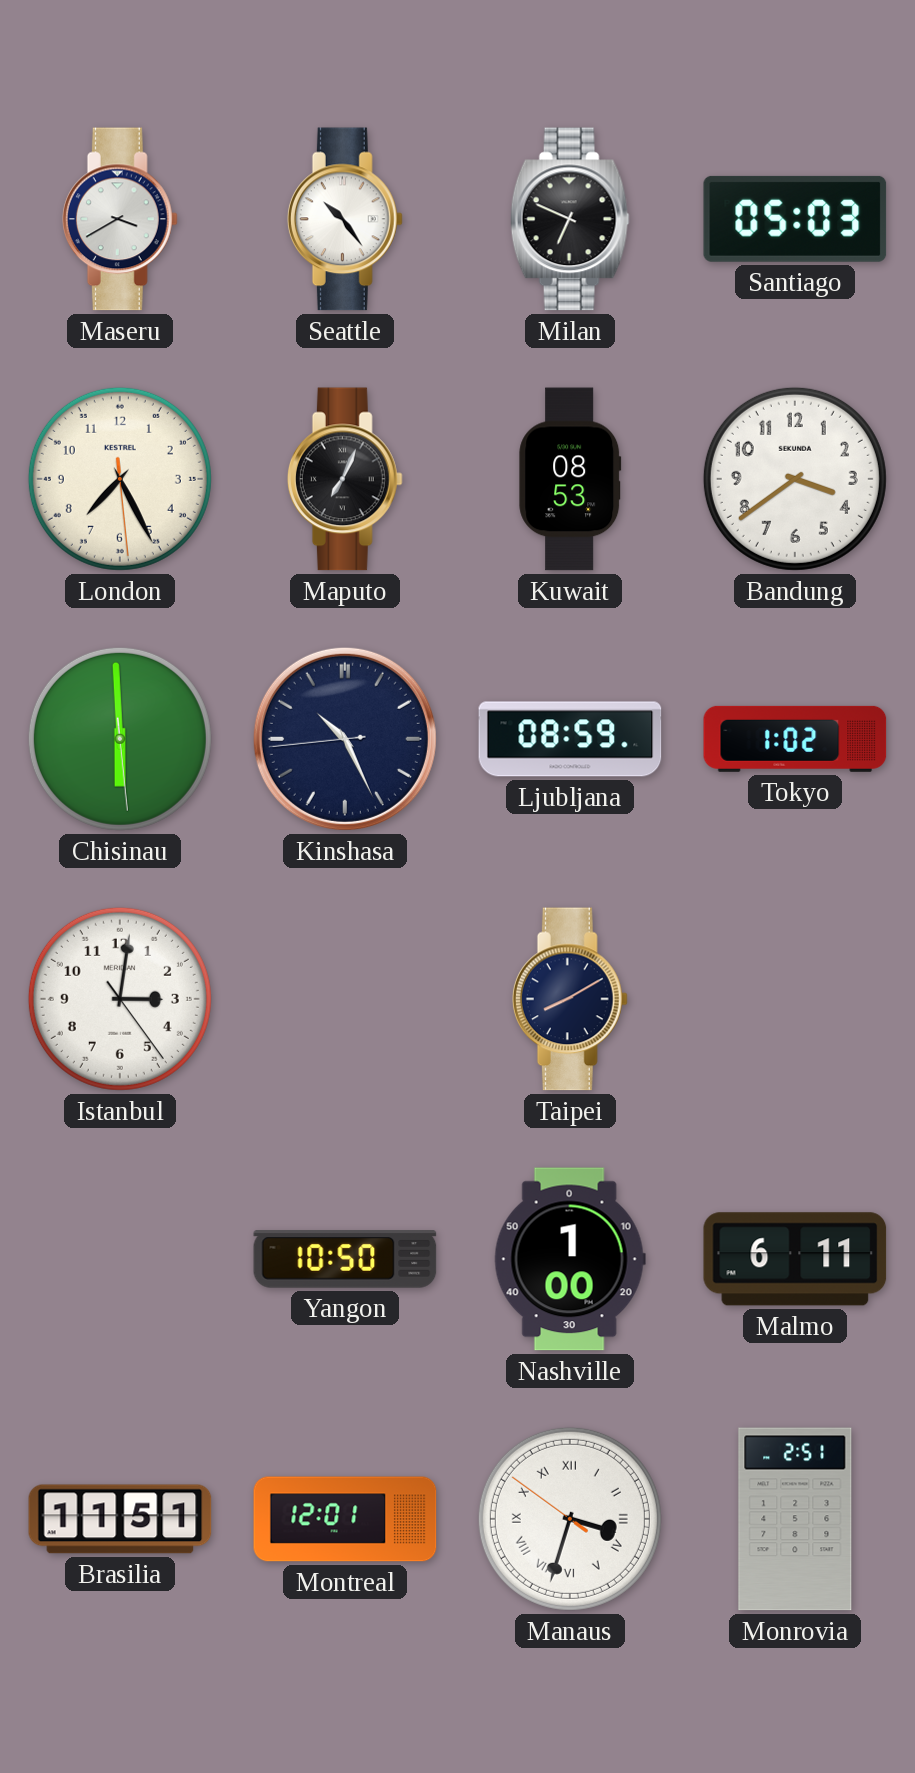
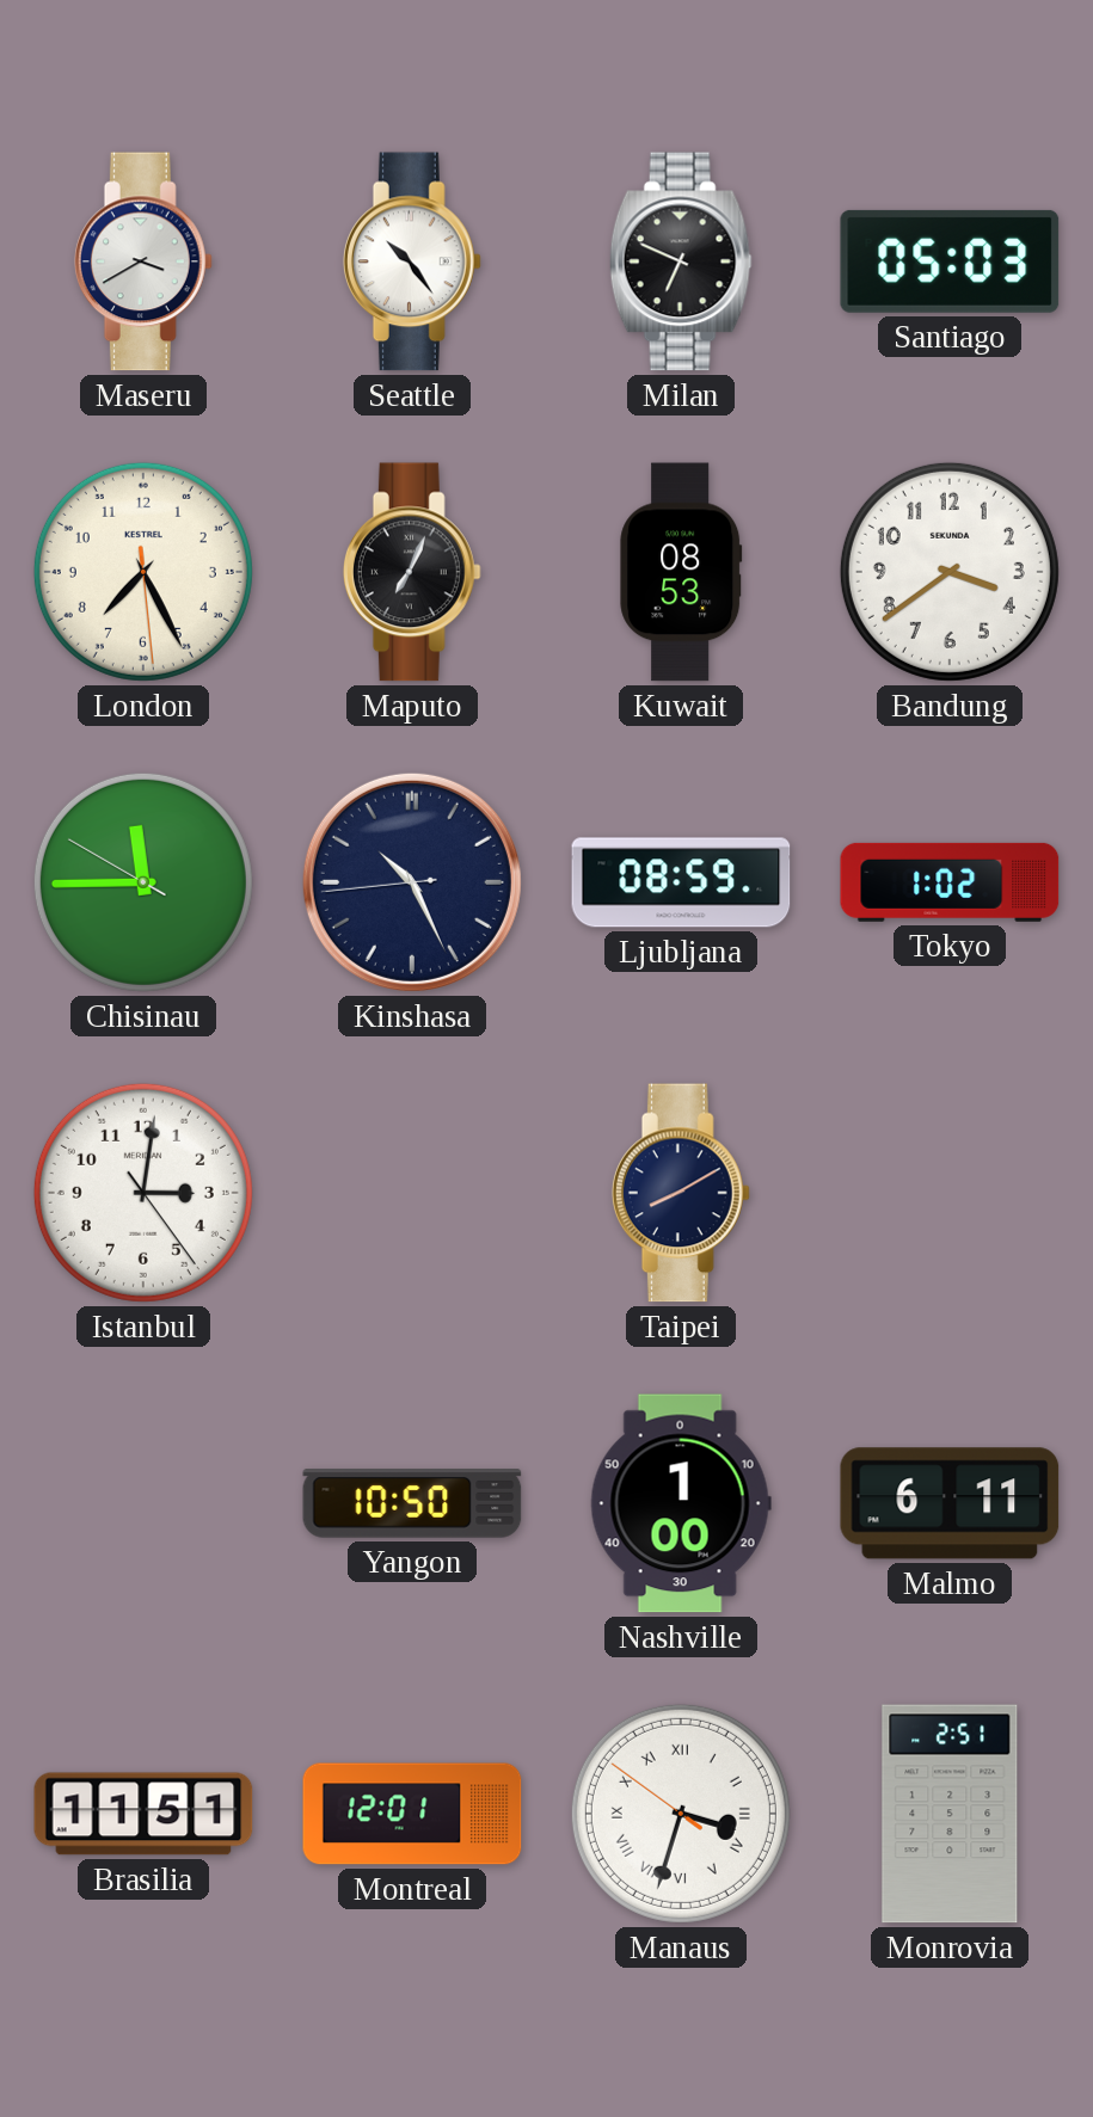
Chisinau: 5:59 -> 11:44
